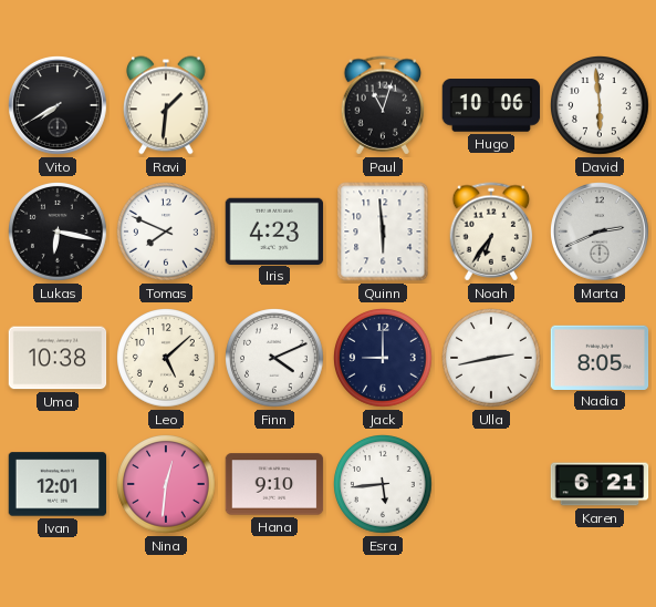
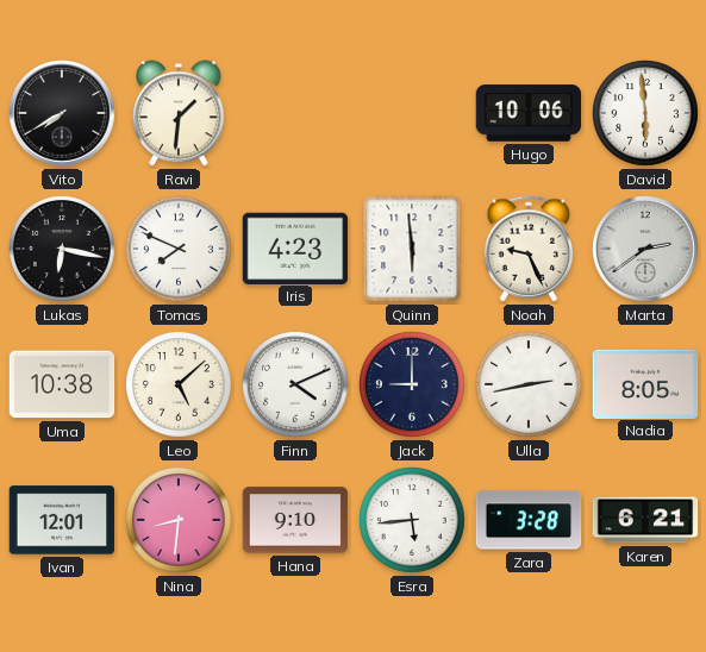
Paul: 11:03 -> none
Noah: 6:36 -> 9:26
Marta: 2:41 -> 2:39
Nina: 12:31 -> 8:31
Zara: none -> 3:28
